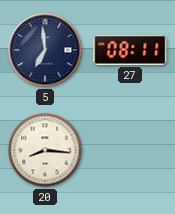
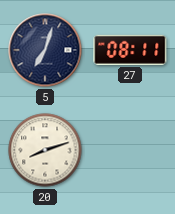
5: 6:59 -> 7:03
20: 8:16 -> 8:12
